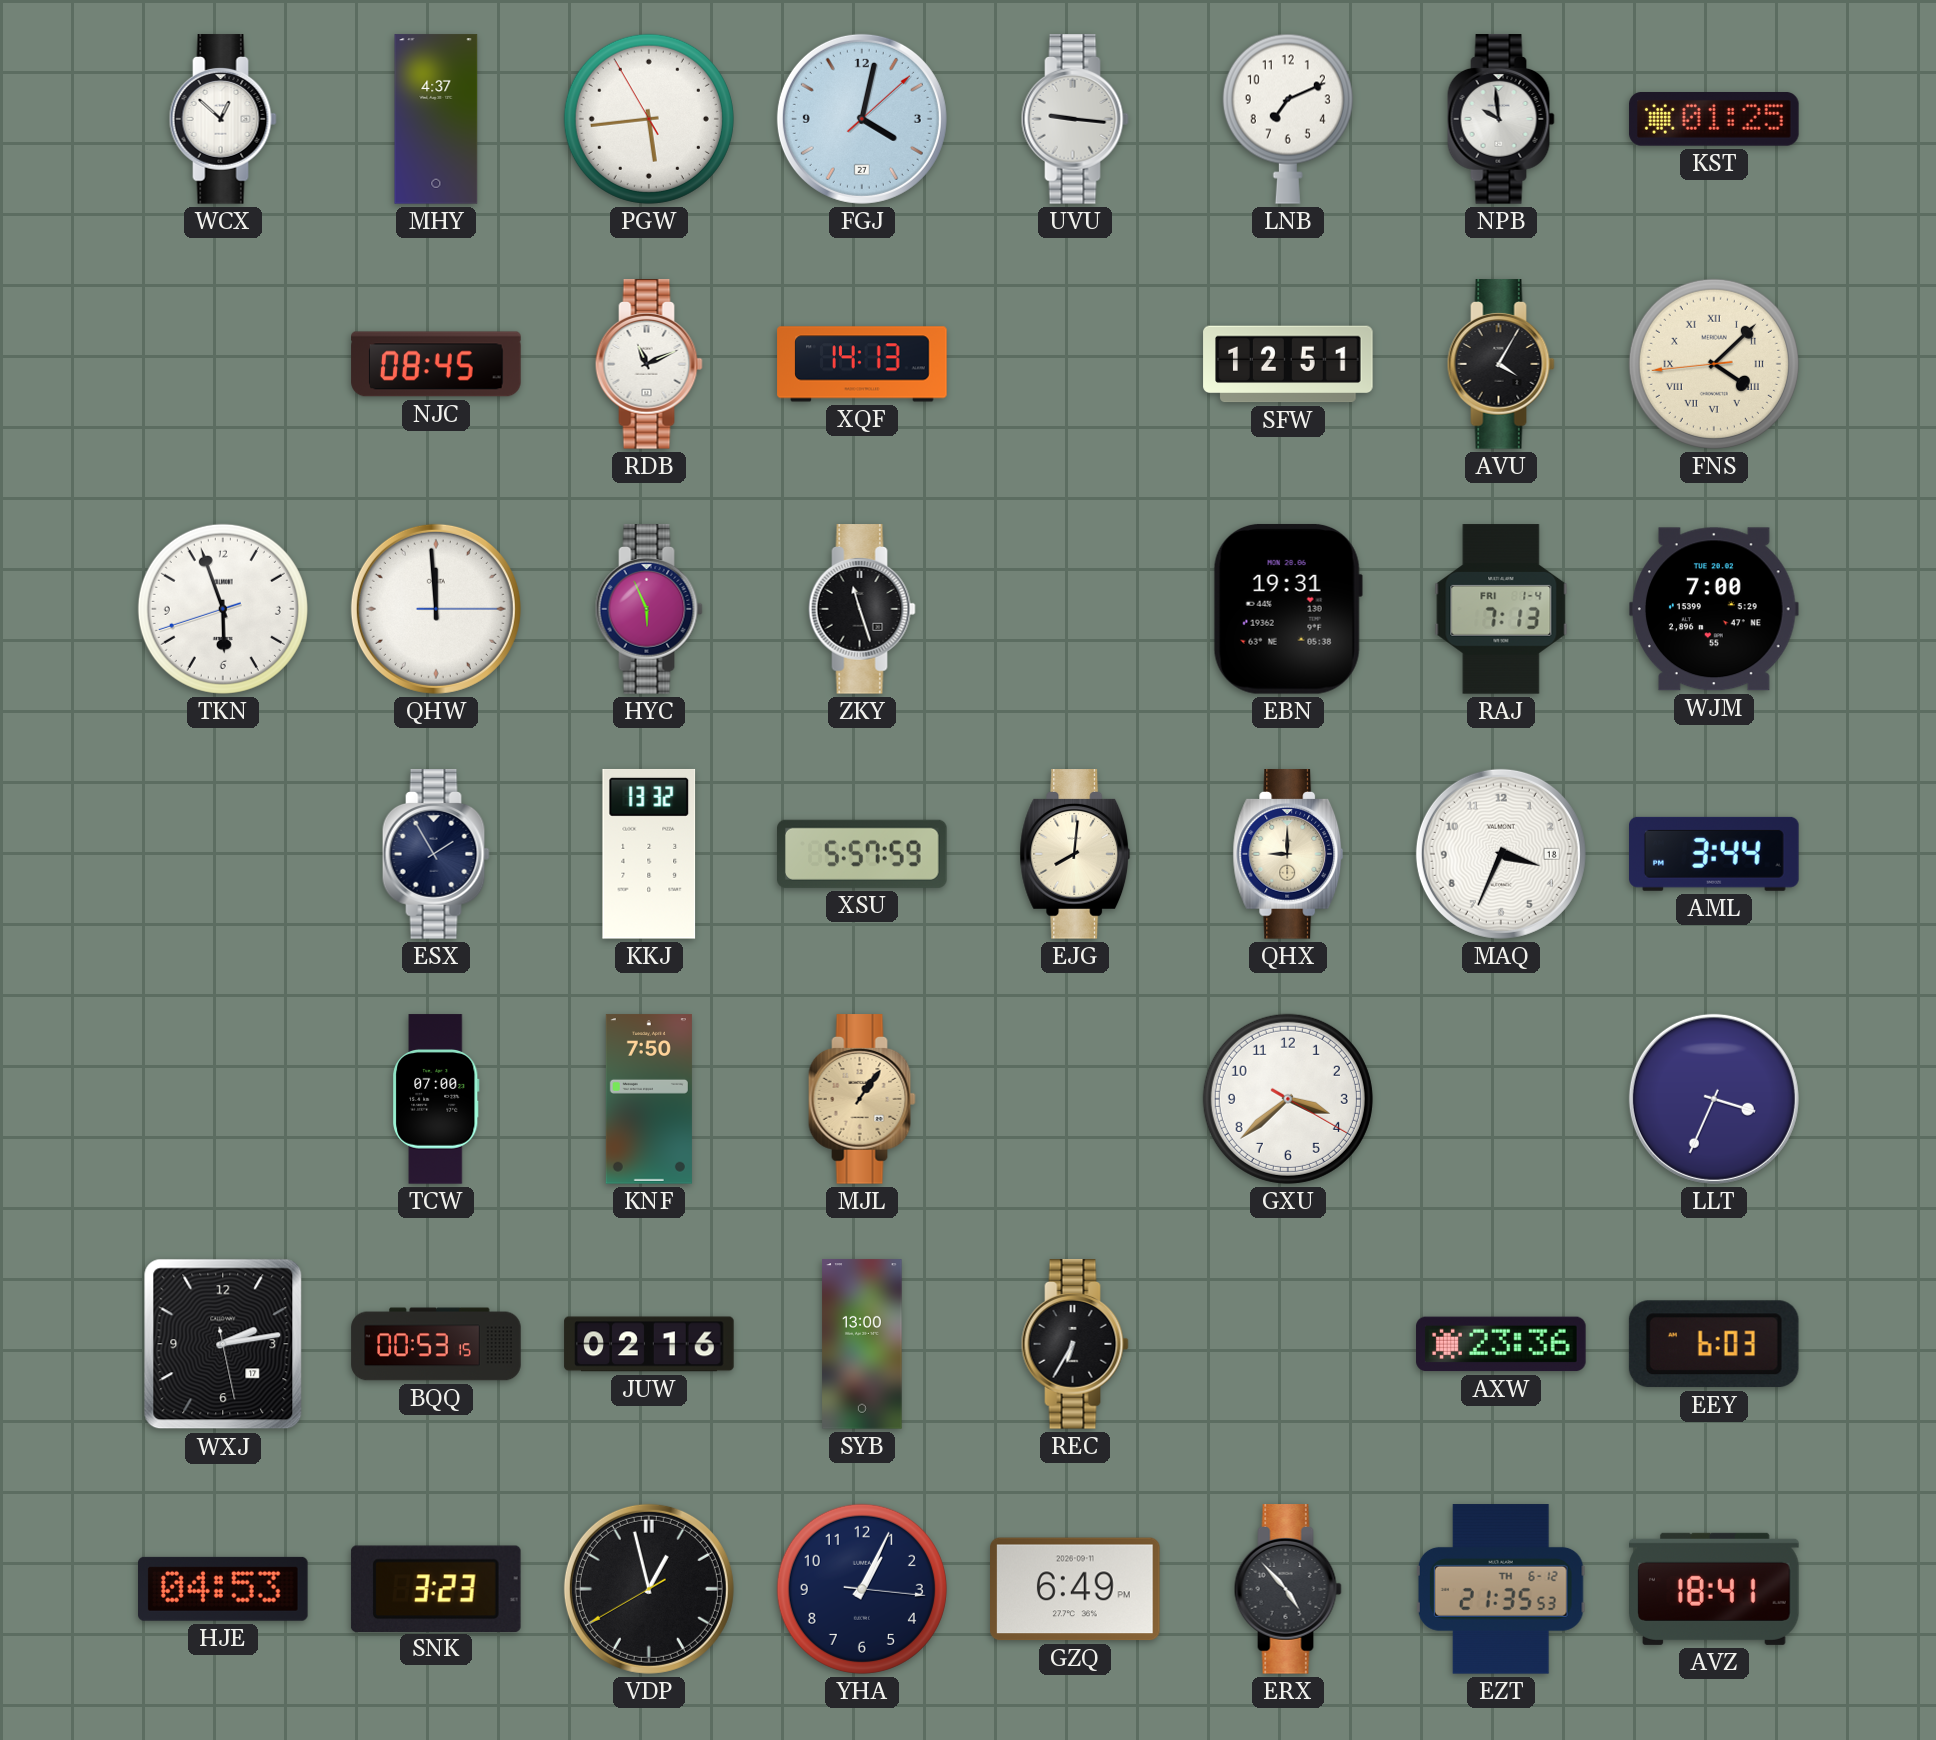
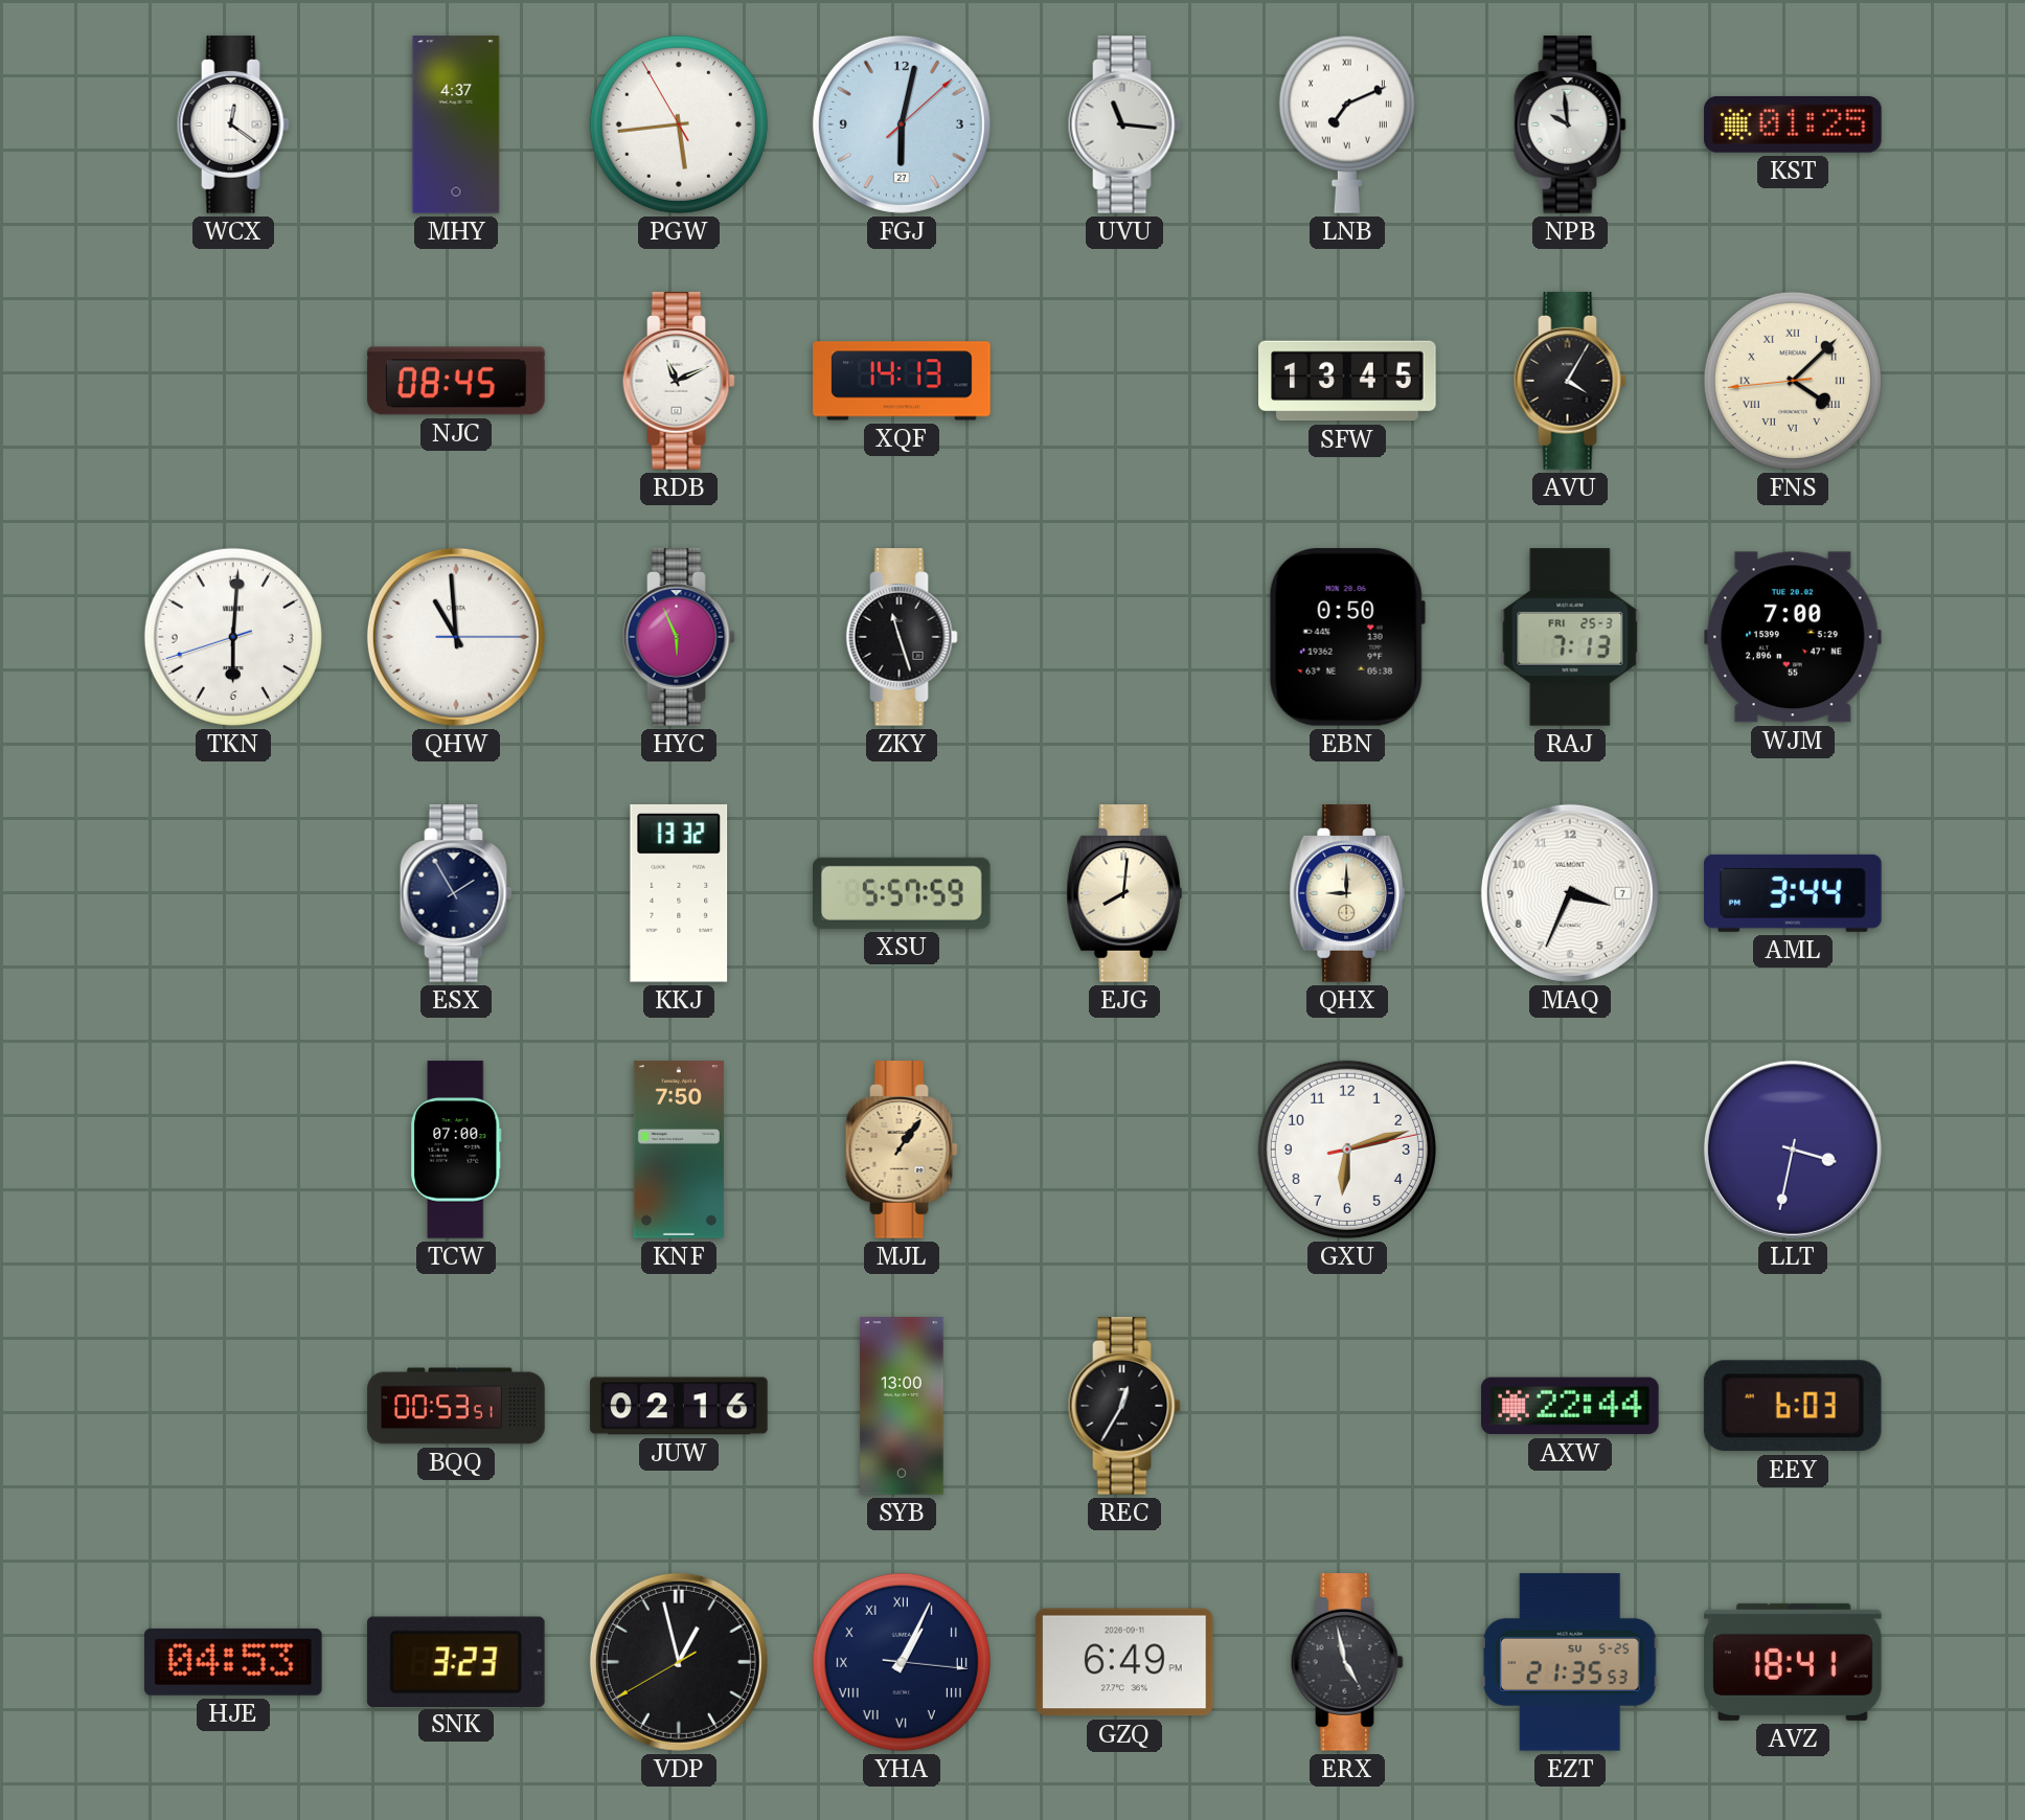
WCX: 12:52 -> 12:21
FGJ: 4:02 -> 6:02
UVU: 9:16 -> 11:16
LNB numerals: Arabic -> Roman
SFW: 12:51 -> 13:45
TKN: 5:56 -> 6:00
QHW: 11:59 -> 10:59
EBN: 19:31 -> 0:50
RAJ date: FRI 1-4 -> FRI 25-3
MAQ date: 18 -> 7
GXU: 3:38 -> 6:12
LLT: 3:34 -> 3:32
WXJ: 2:13 -> none
BQQ: 00:53:15 -> 00:53:51
REC: 6:35 -> 12:35
AXW: 23:36 -> 22:44
YHA numerals: Arabic -> Roman
ERX: 4:53 -> 4:58
EZT date: TH 6-12 -> SU 5-25
